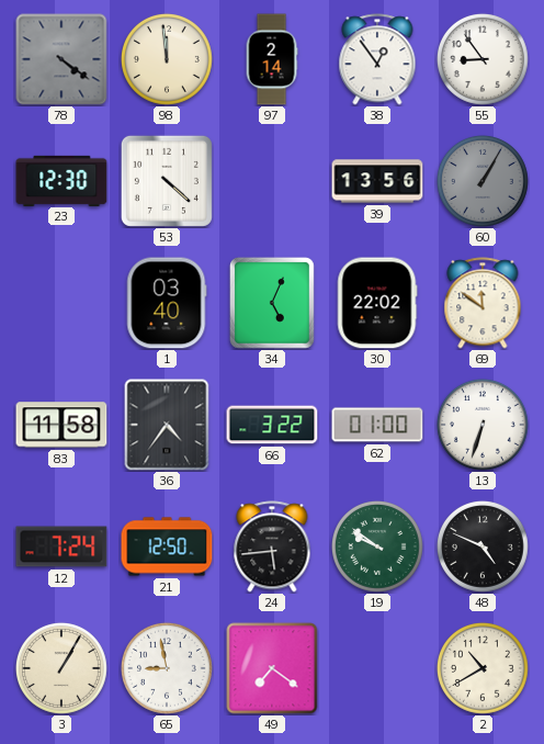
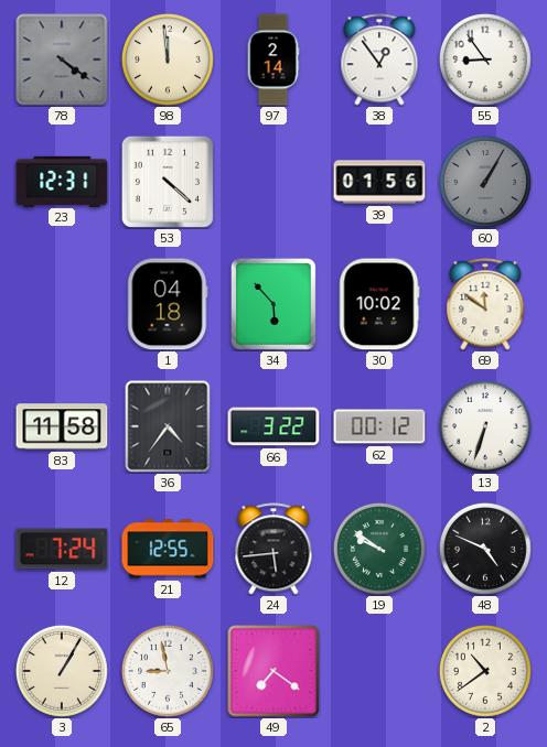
23: 12:30 -> 12:31
39: 13:56 -> 01:56
1: 03:40 -> 04:18
34: 5:04 -> 5:53
30: 22:02 -> 10:02
62: 01:00 -> 00:12
21: 12:50 -> 12:55
2: 10:40 -> 10:39
